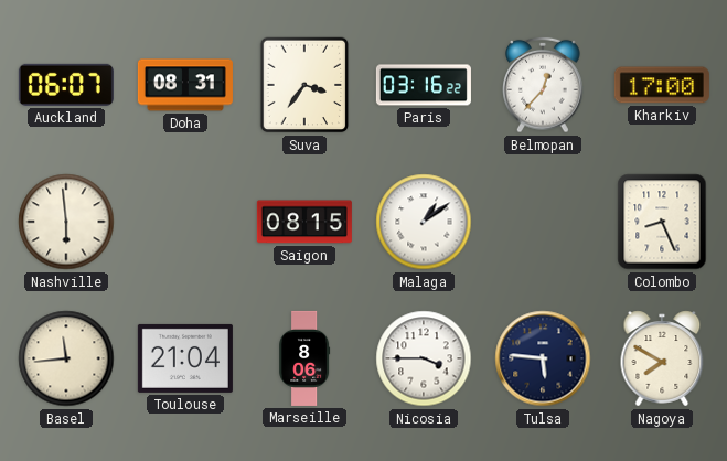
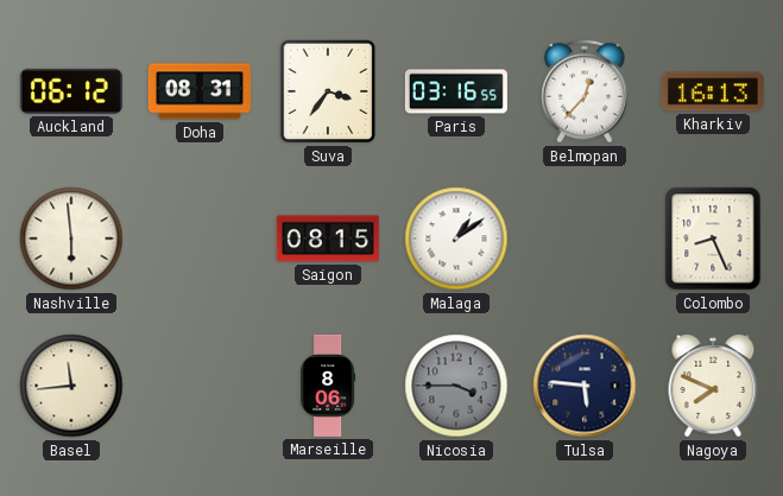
Auckland: 06:07 -> 06:12
Paris: 03:16:22 -> 03:16:55
Kharkiv: 17:00 -> 16:13
Toulouse: 21:04 -> none
Nicosia dial: white -> grey
Nagoya: 7:50 -> 7:49
